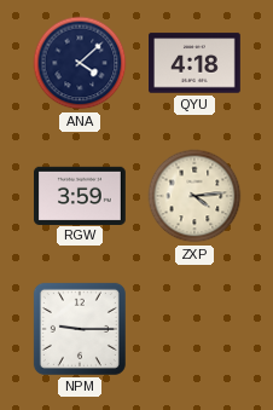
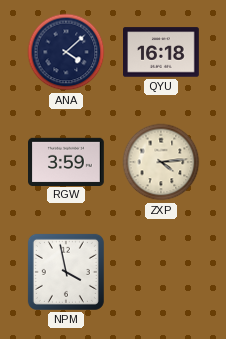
QYU: 4:18 -> 16:18
NPM: 9:15 -> 3:58
